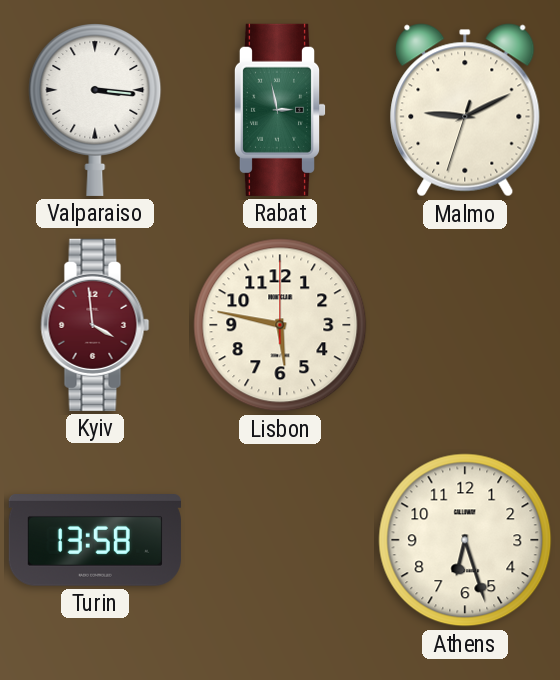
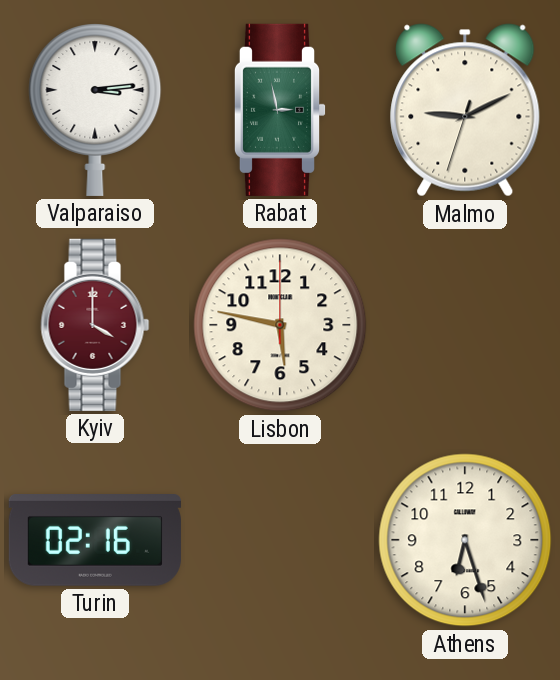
Valparaiso: 3:16 -> 3:14
Kyiv: 3:59 -> 4:00
Turin: 13:58 -> 02:16
